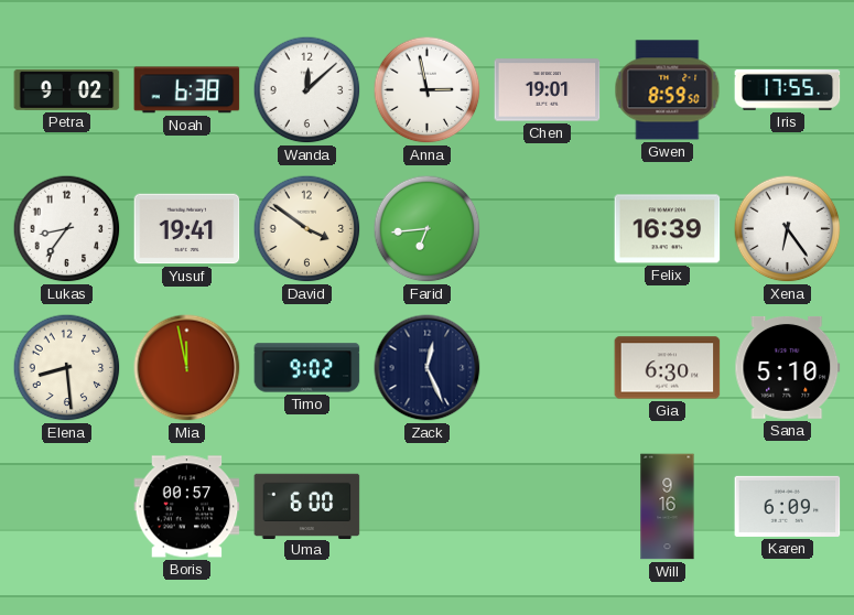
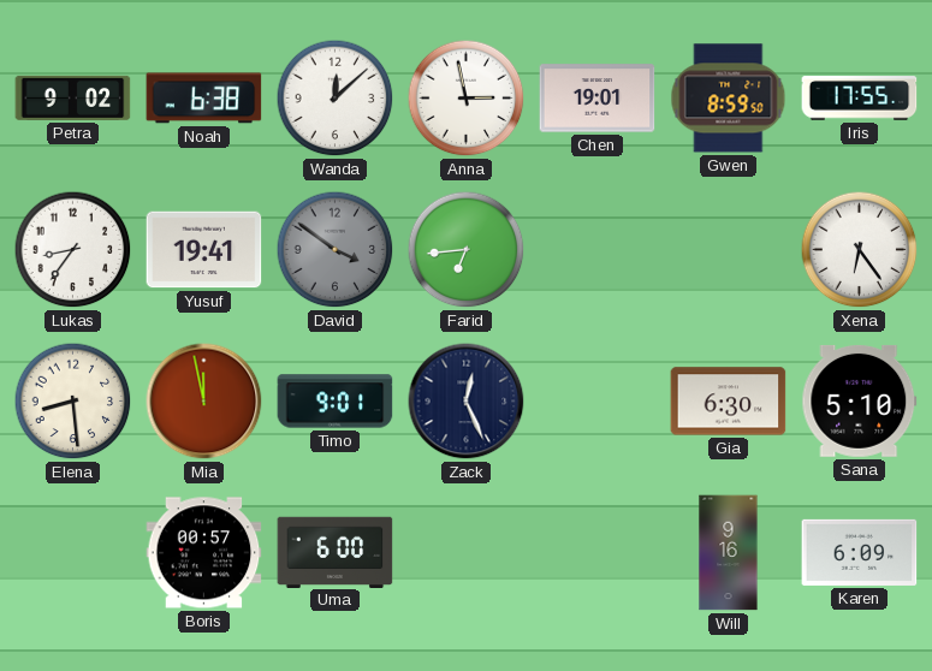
David dial: cream -> grey
Felix: 16:39 -> none
Timo: 9:02 -> 9:01
